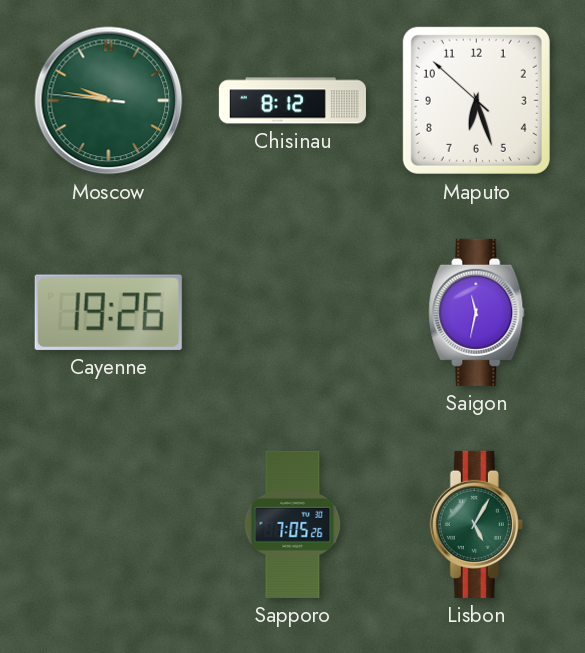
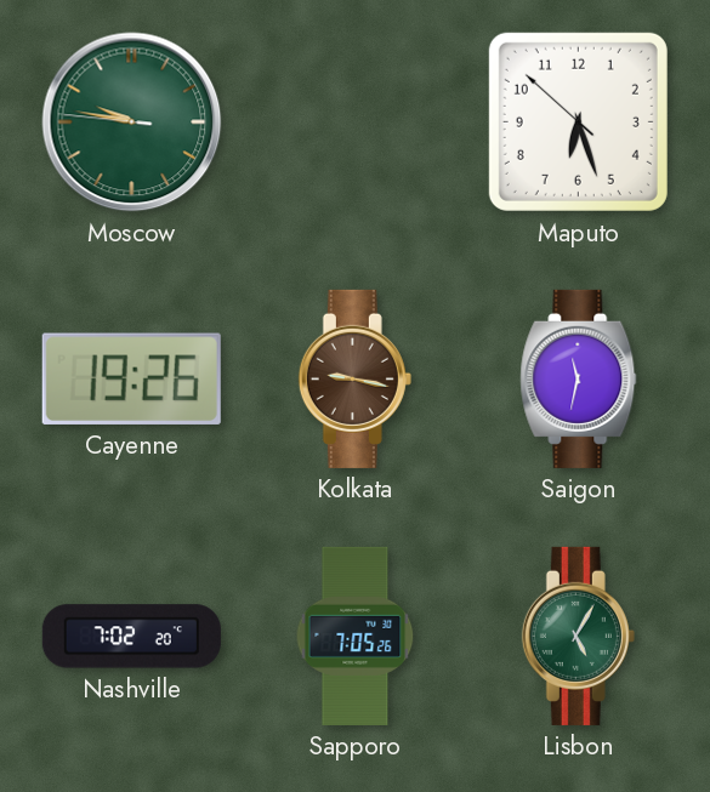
Chisinau: 8:12 -> none
Kolkata: none -> 9:17
Nashville: none -> 7:02
